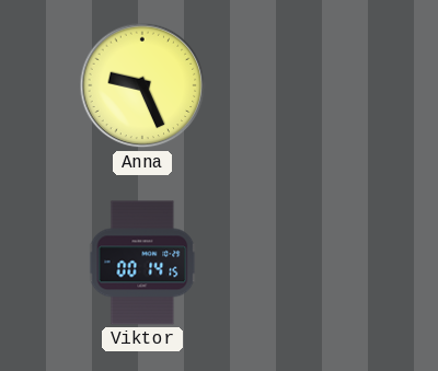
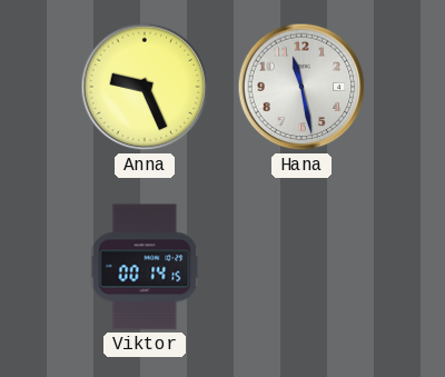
Hana: none -> 11:28
